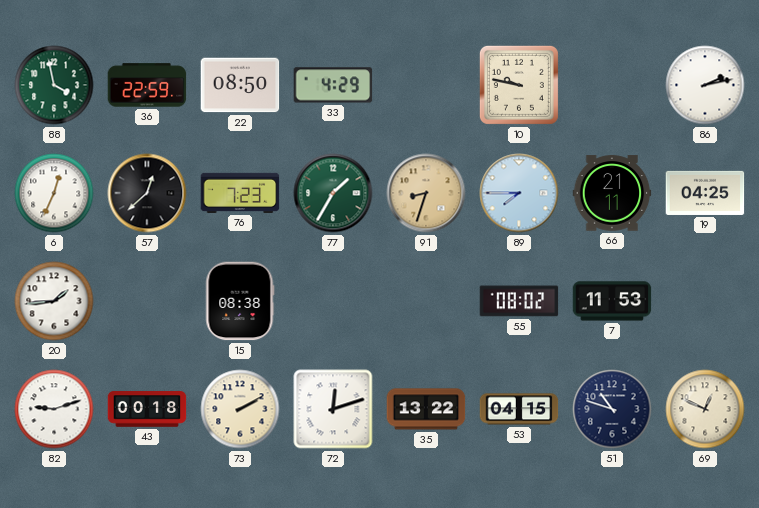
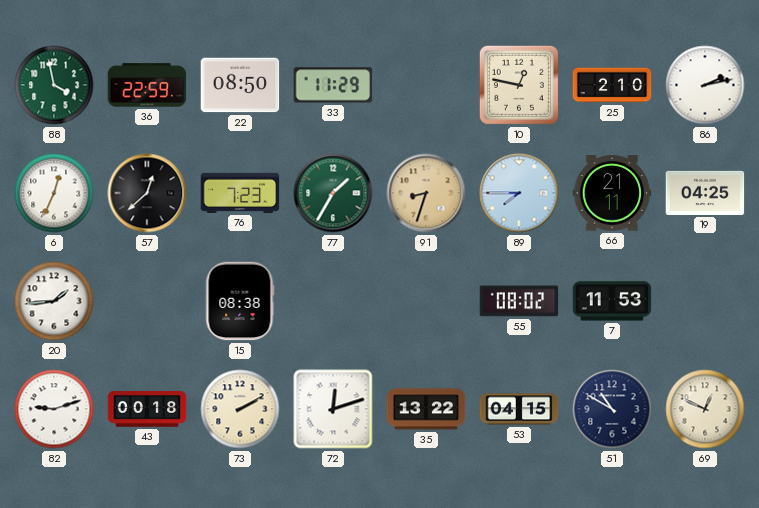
33: 4:29 -> 11:29
10: 9:47 -> 12:47
25: none -> 2:10
51: 10:48 -> 10:50
